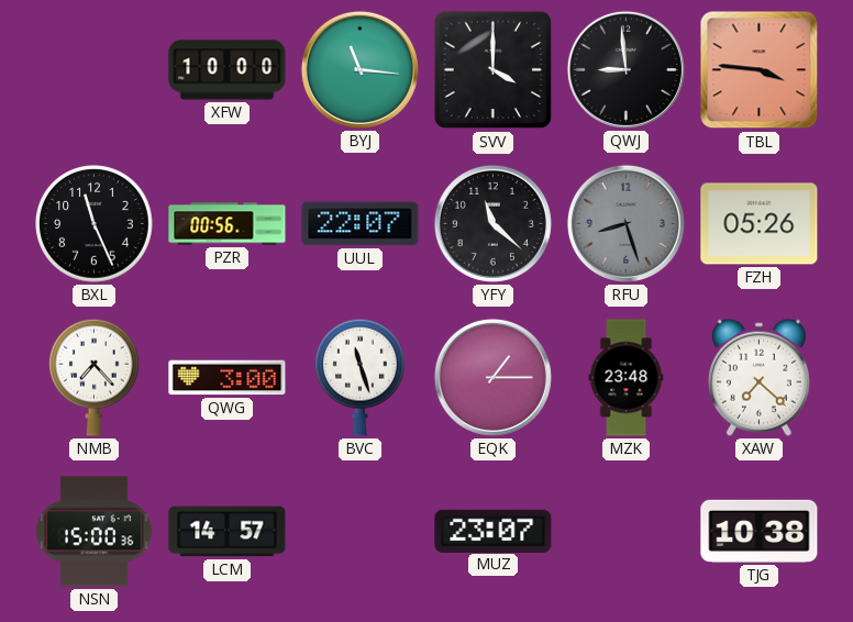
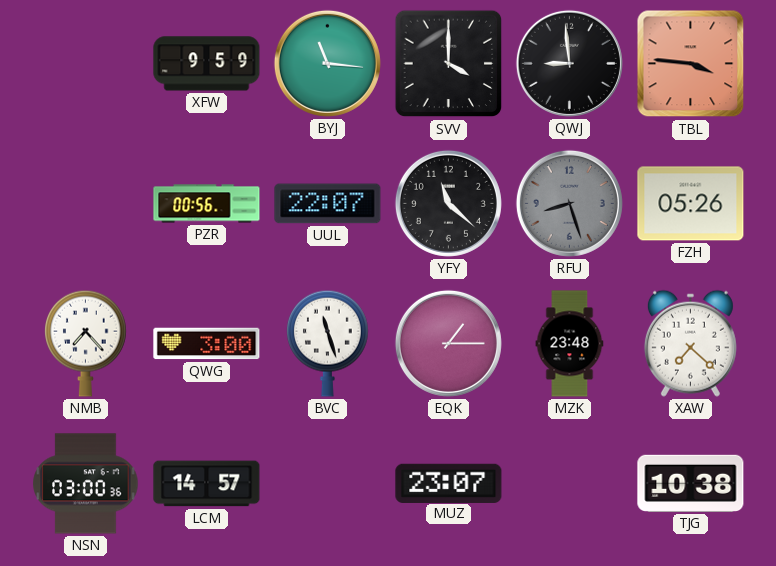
XFW: 10:00 -> 9:59
BXL: 11:26 -> none
NSN: 15:00 -> 03:00
